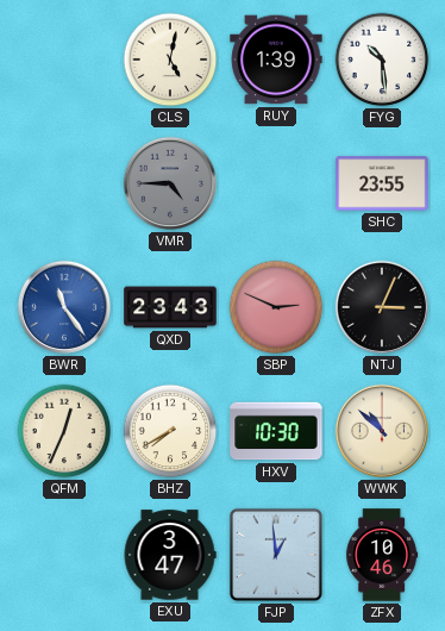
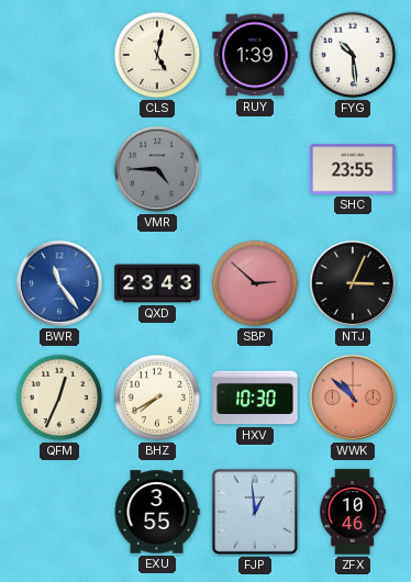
SBP: 2:49 -> 2:52
WWK dial: cream -> salmon
EXU: 3:47 -> 3:55
